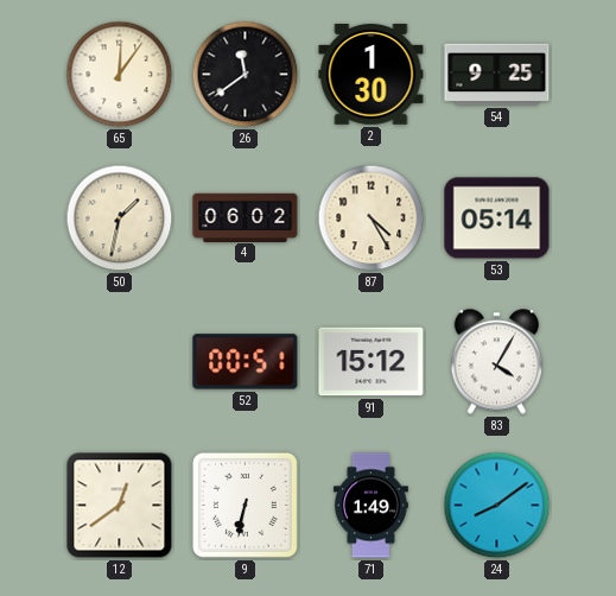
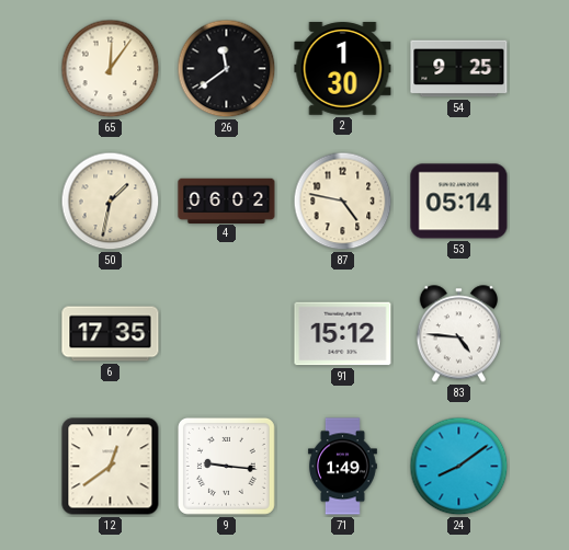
87: 4:25 -> 4:47
6: none -> 17:35
52: 00:51 -> none
83: 4:05 -> 4:46
9: 6:32 -> 9:16
